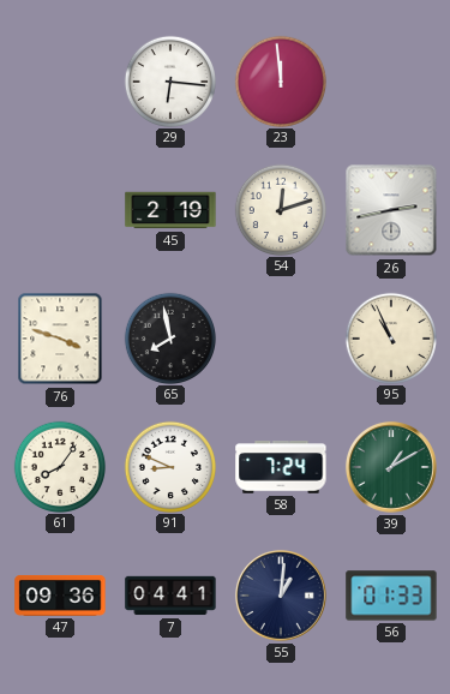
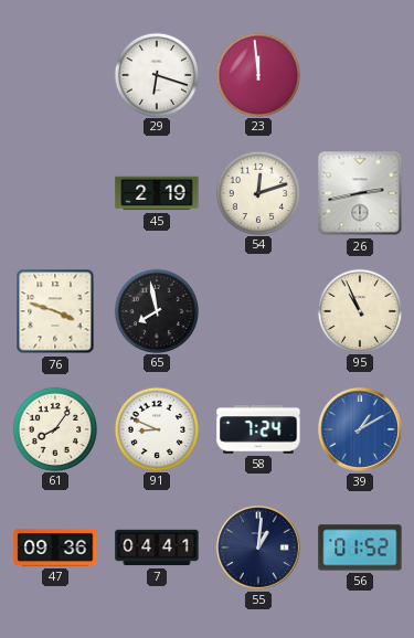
29: 6:16 -> 6:18
39 dial: green -> blue
56: 01:33 -> 01:52
